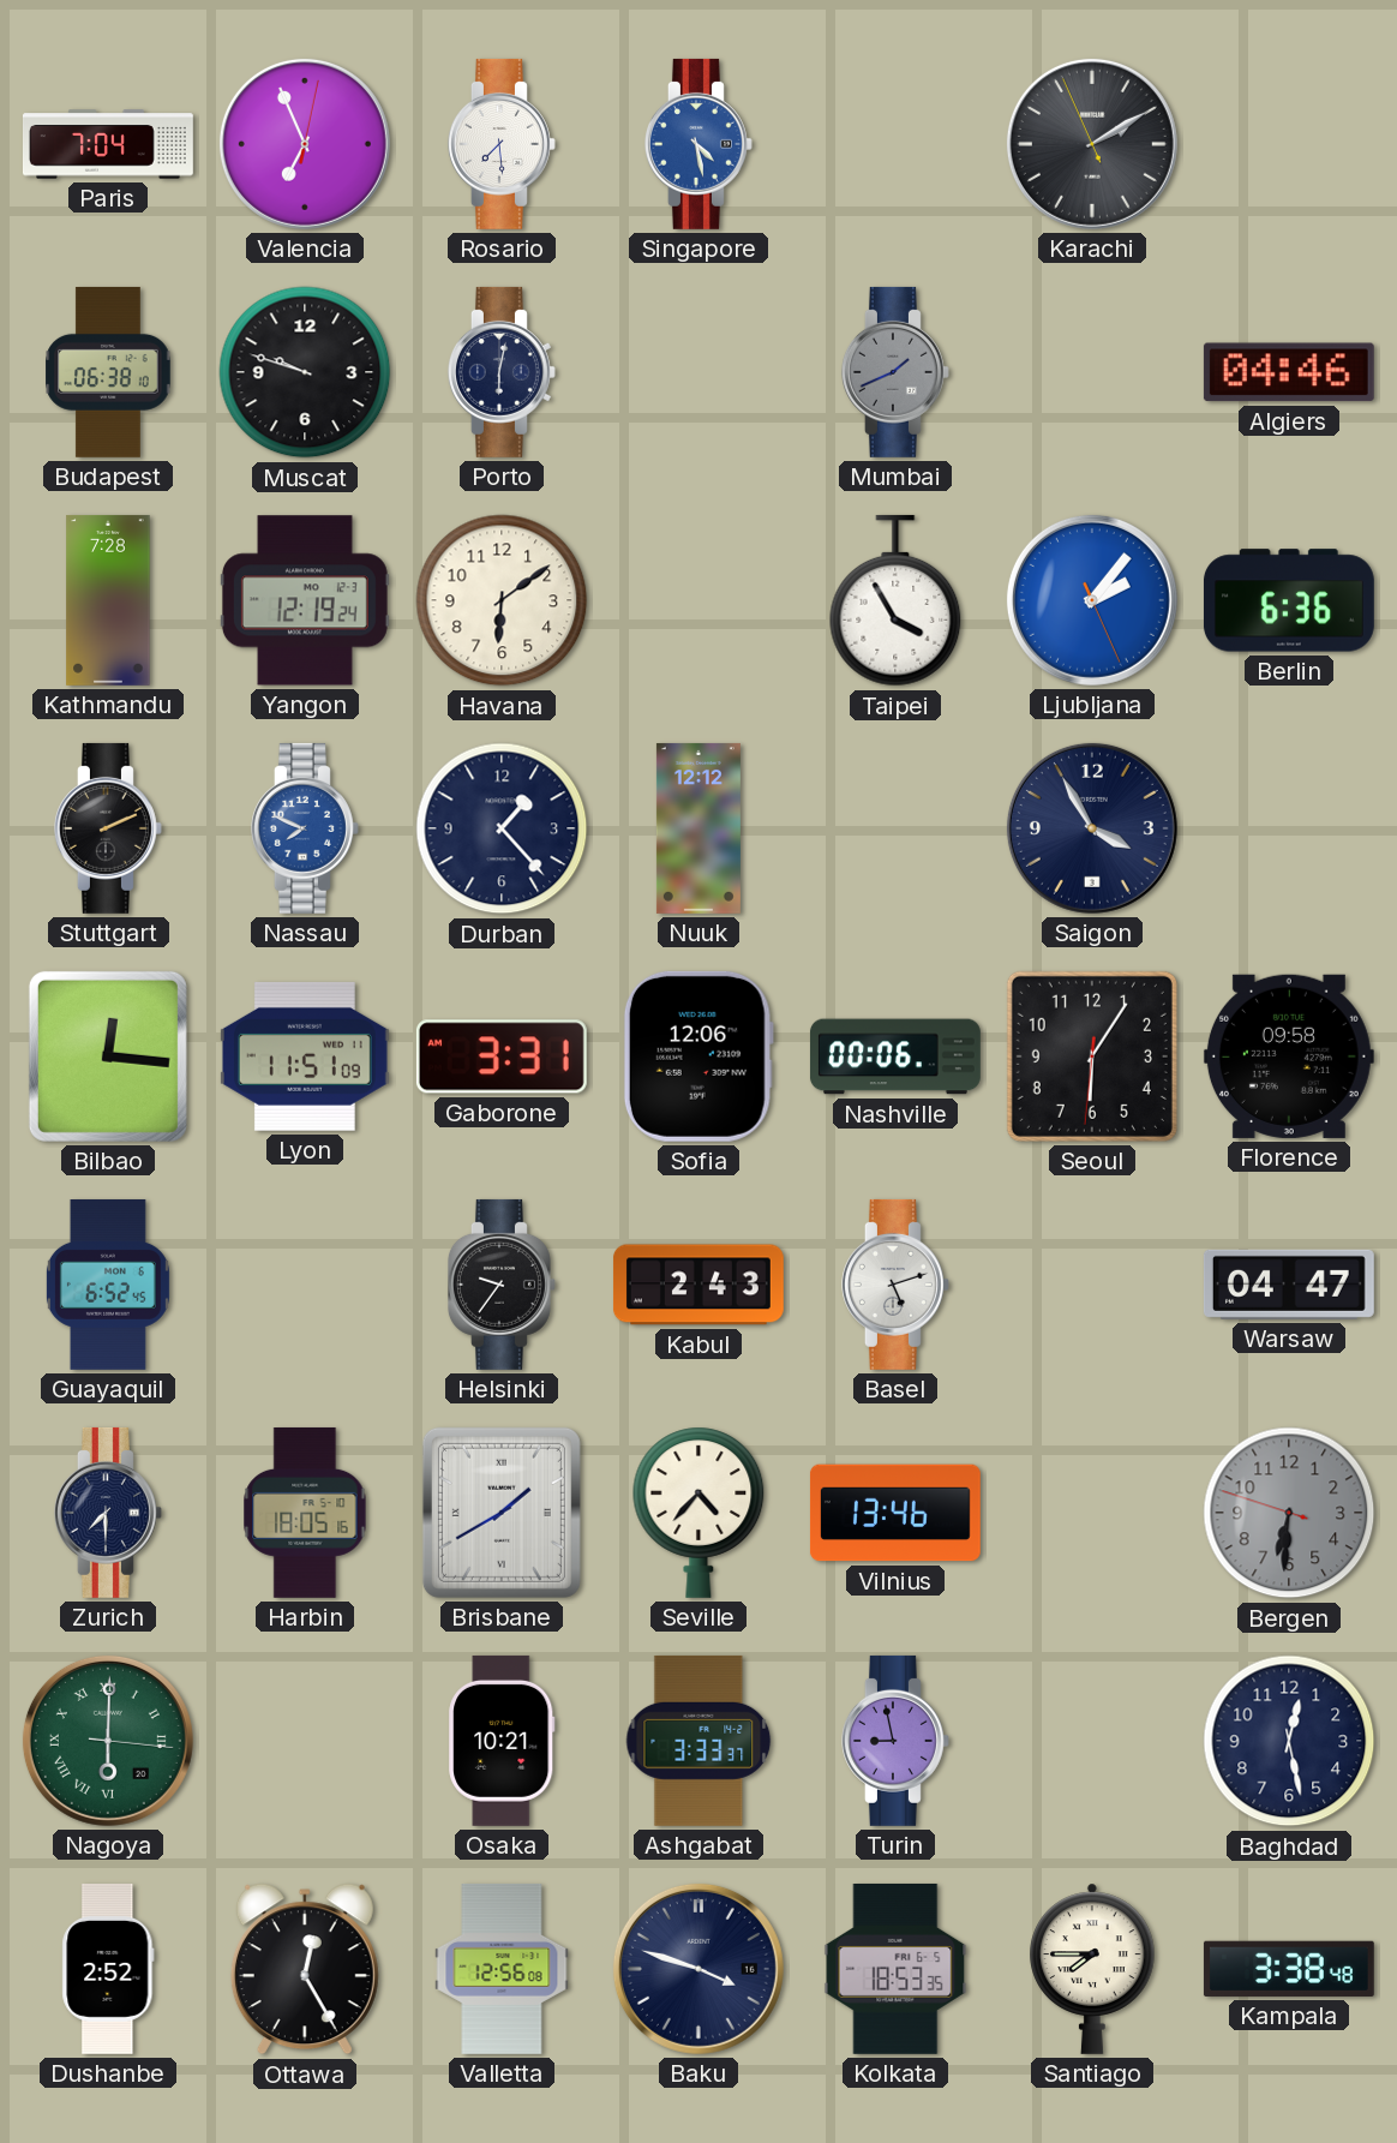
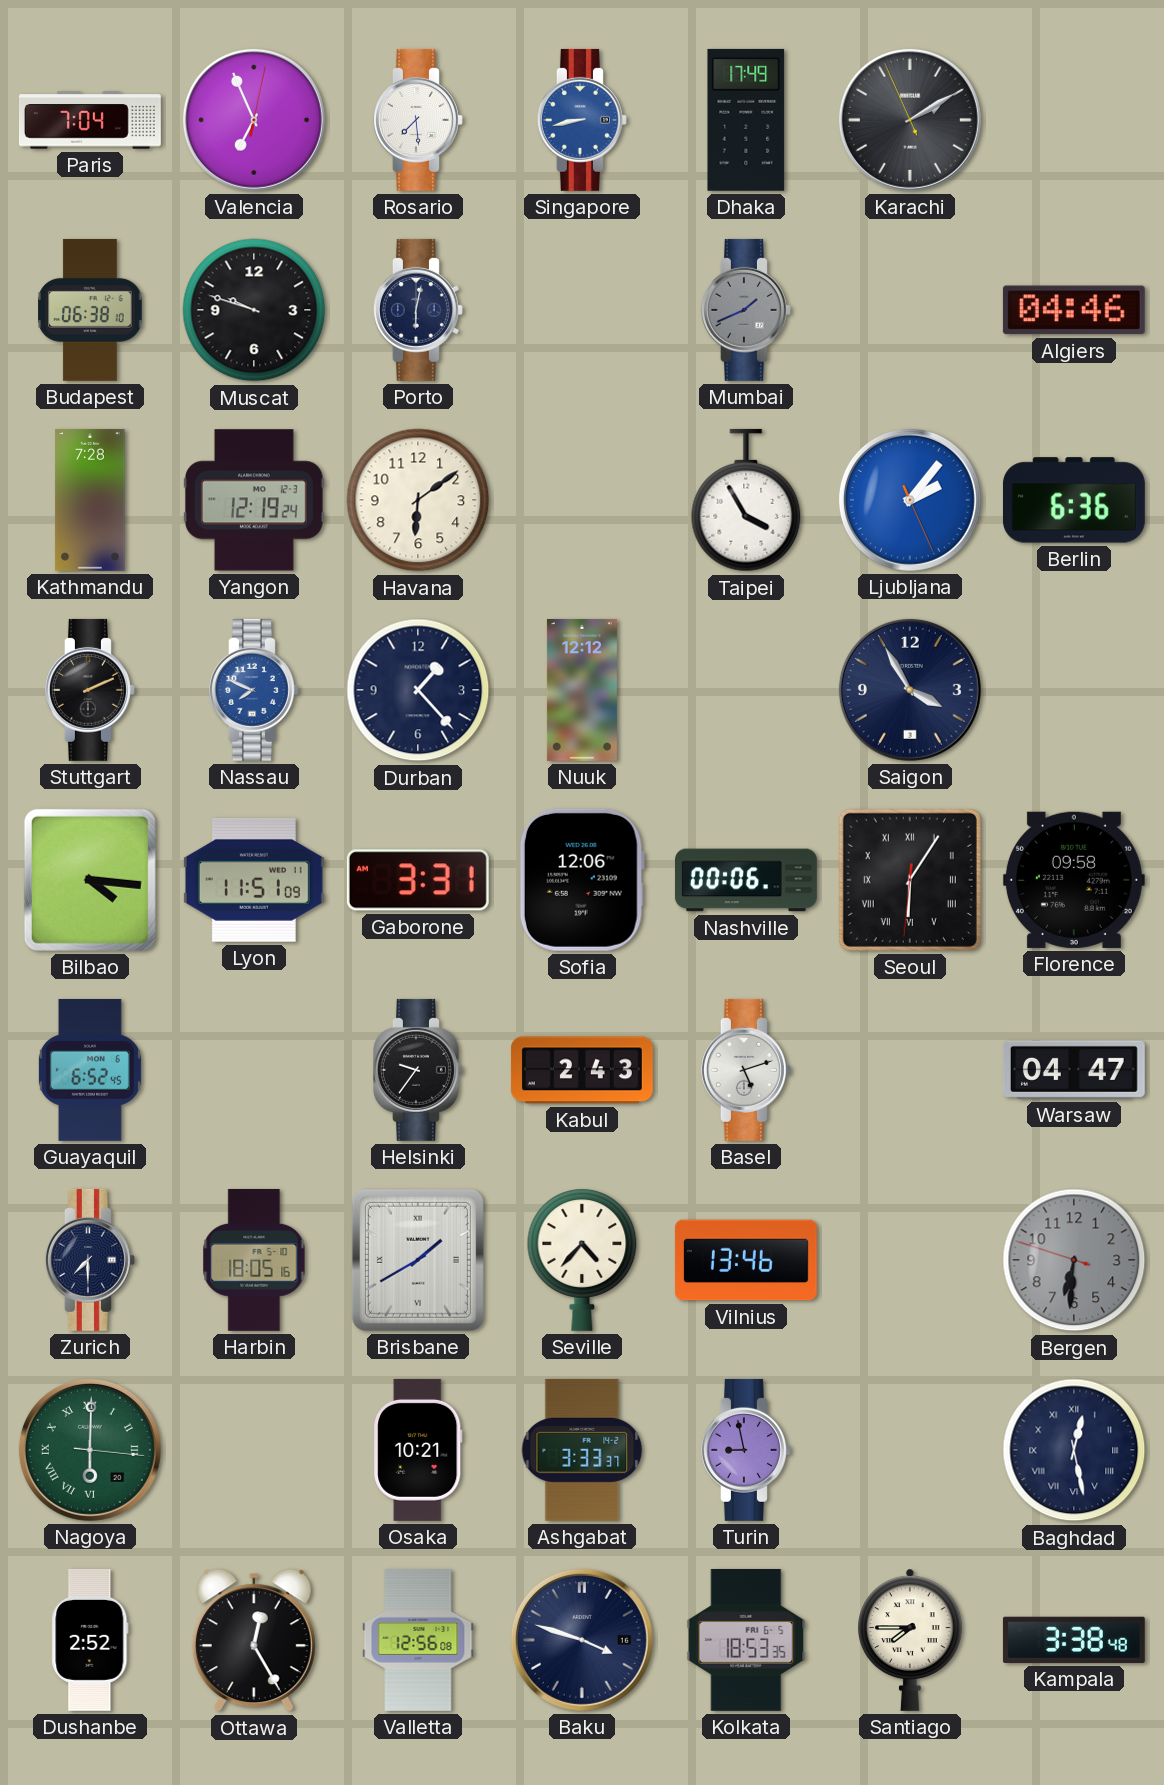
Singapore: 4:28 -> 8:43
Dhaka: none -> 17:49
Bilbao: 12:16 -> 4:16
Seoul numerals: Arabic -> Roman
Baghdad numerals: Arabic -> Roman
